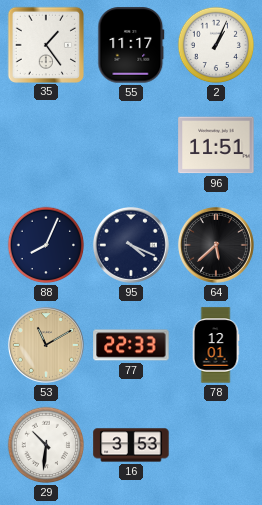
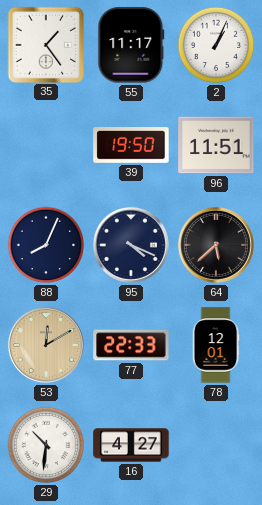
39: none -> 19:50
53: 11:10 -> 12:10
16: 3:53 -> 4:27
